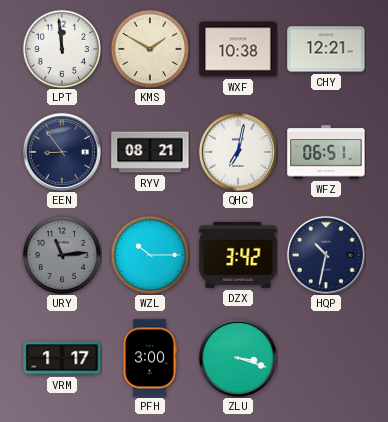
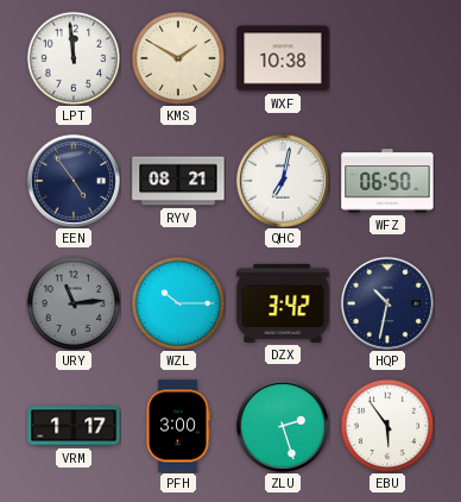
CHY: 12:21 -> none
EEN: 8:54 -> 4:54
WFZ: 06:51 -> 06:50
ZLU: 3:18 -> 2:27
EBU: none -> 5:54
